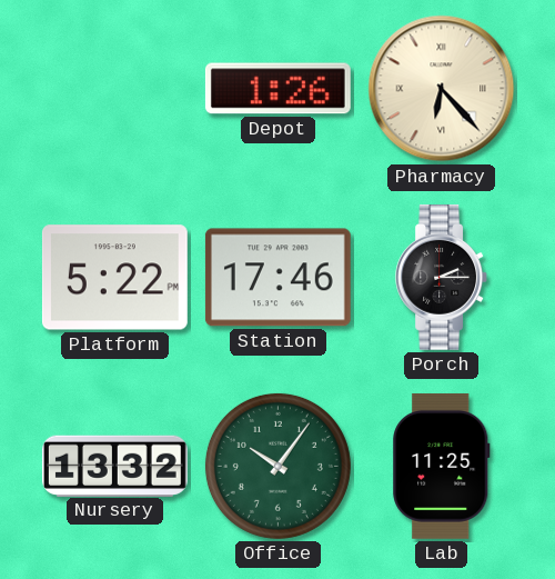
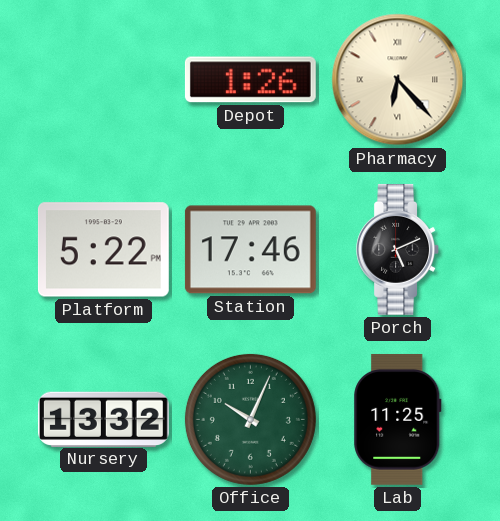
Porch: 2:15 -> 5:11
Office: 10:06 -> 10:04
